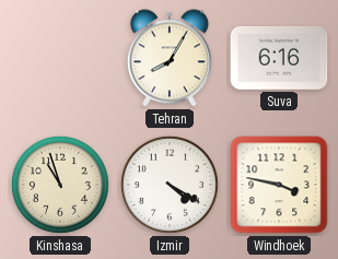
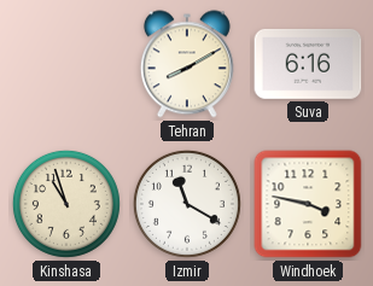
Tehran: 8:05 -> 8:10
Izmir: 4:20 -> 11:20
